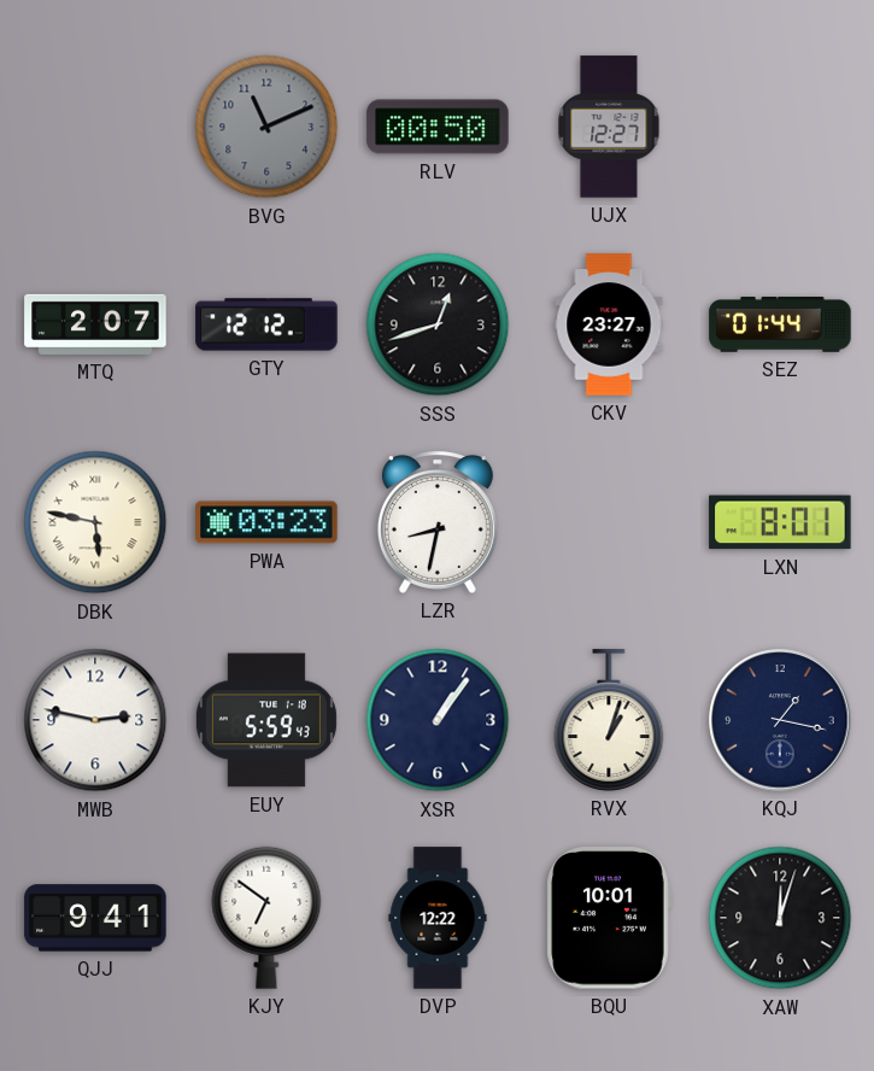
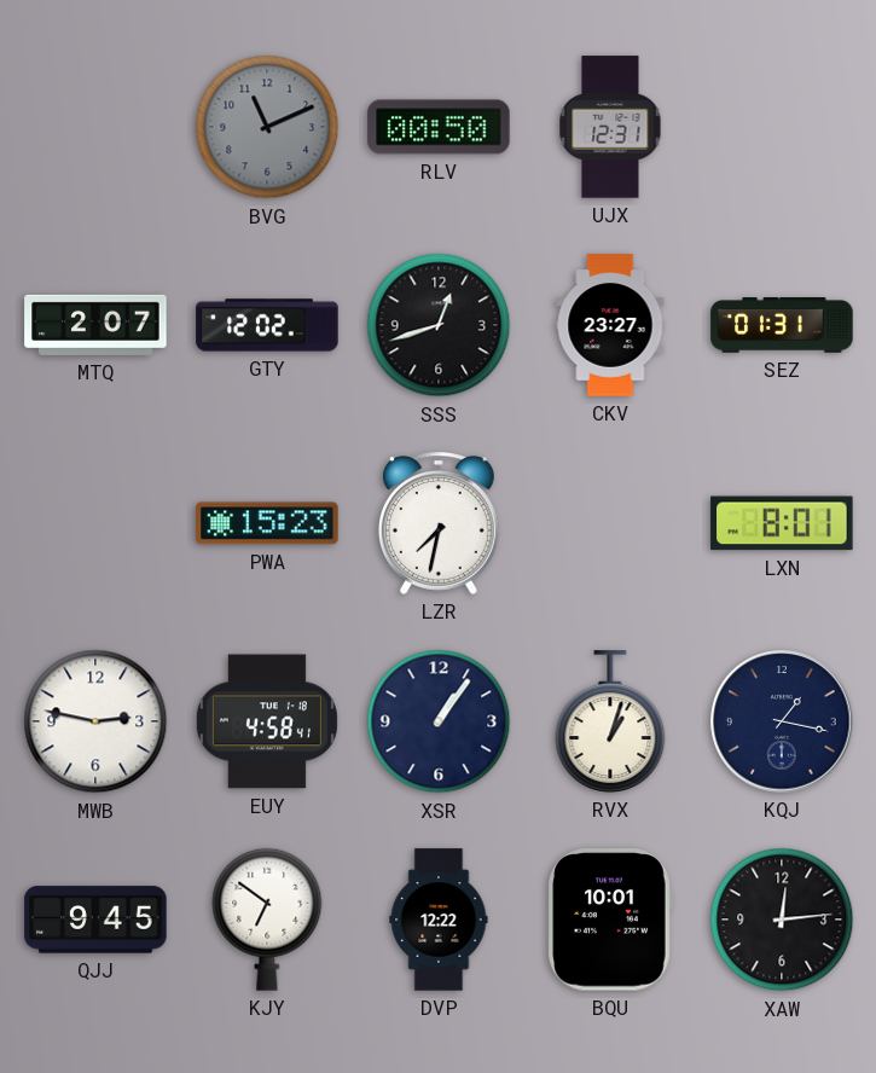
UJX: 12:27 -> 12:31
GTY: 12:12 -> 12:02
SEZ: 01:44 -> 01:31
DBK: 5:47 -> none
PWA: 03:23 -> 15:23
LZR: 8:32 -> 7:32
EUY: 5:59 -> 4:58
QJJ: 9:41 -> 9:45
XAW: 12:03 -> 12:14
